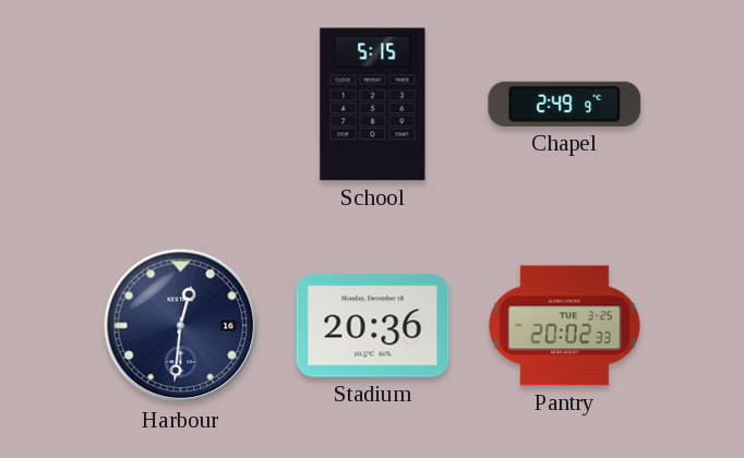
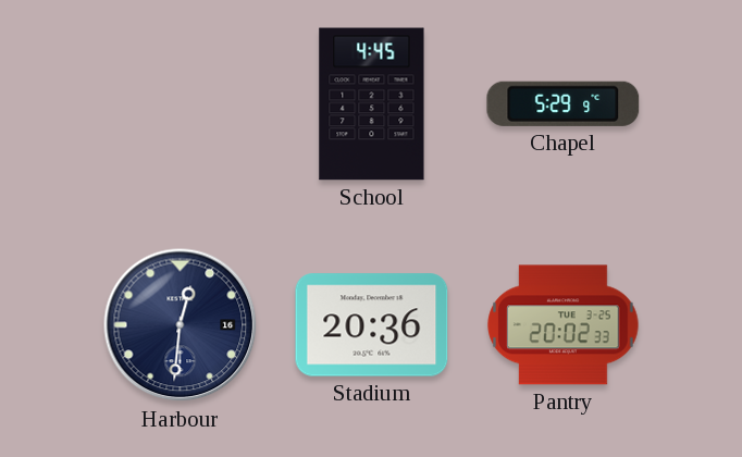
School: 5:15 -> 4:45
Chapel: 2:49 -> 5:29
